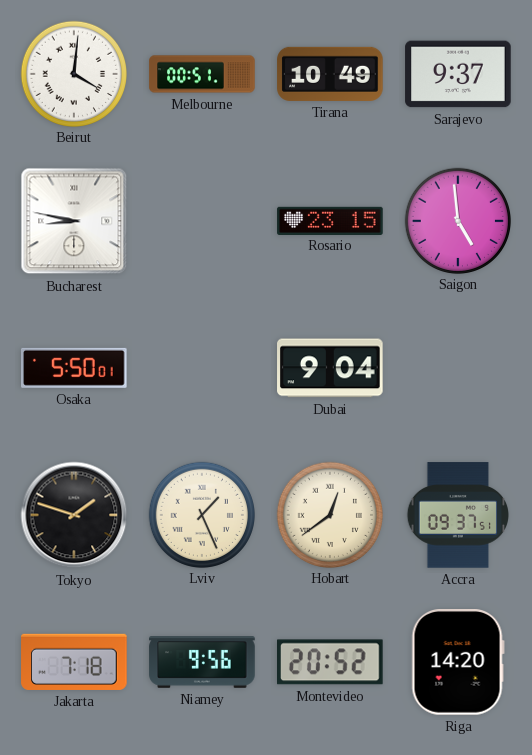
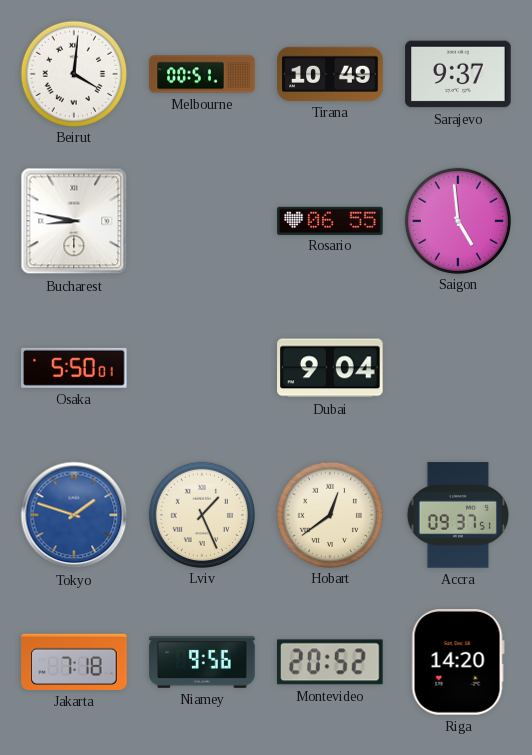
Rosario: 23:15 -> 06:55
Tokyo dial: black -> blue
